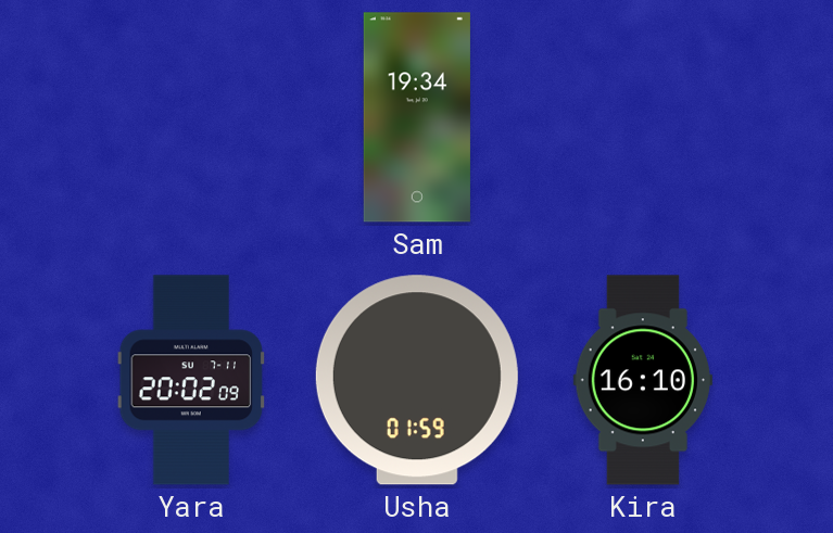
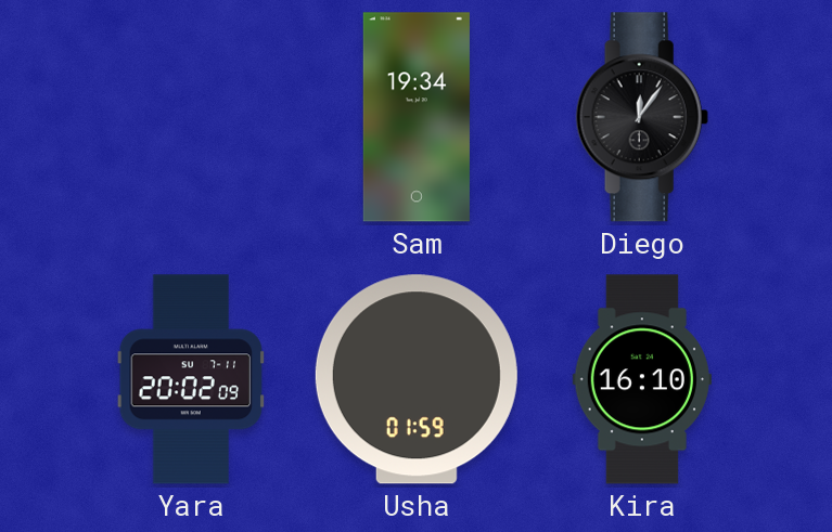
Diego: none -> 12:06
